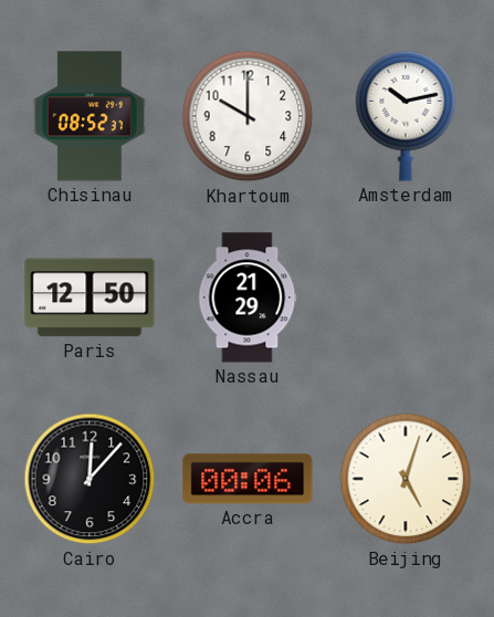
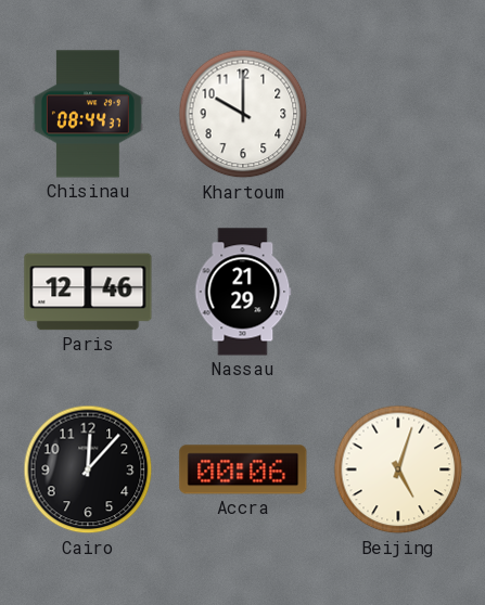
Chisinau: 08:52 -> 08:44
Amsterdam: 10:13 -> none
Paris: 12:50 -> 12:46
